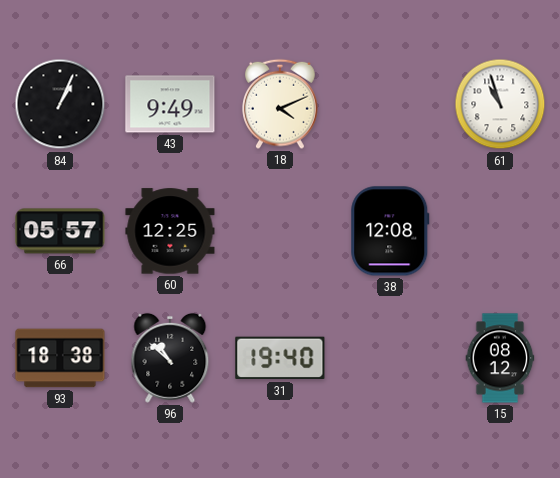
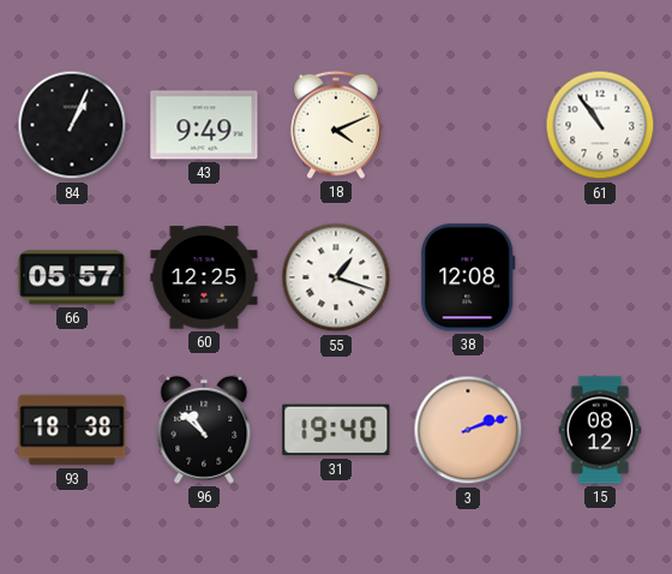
61: 10:57 -> 10:54
55: none -> 1:18
3: none -> 2:12
